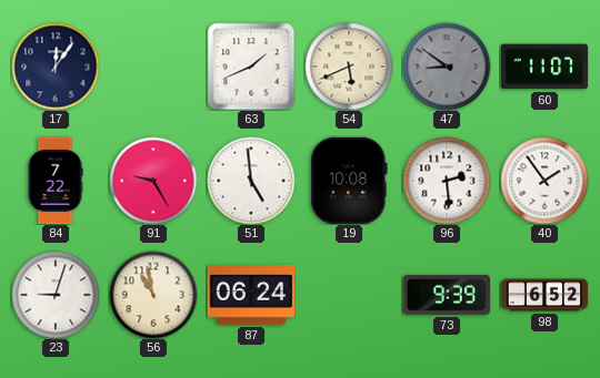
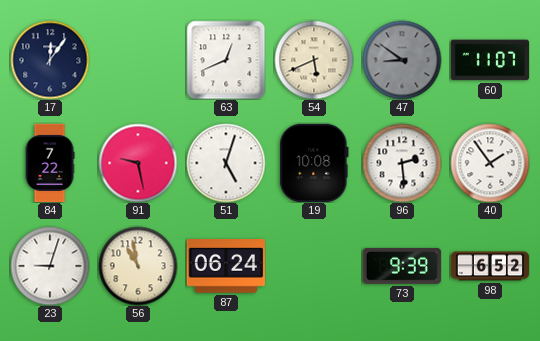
63: 1:41 -> 12:41
91: 9:25 -> 9:28
51: 4:59 -> 5:03
